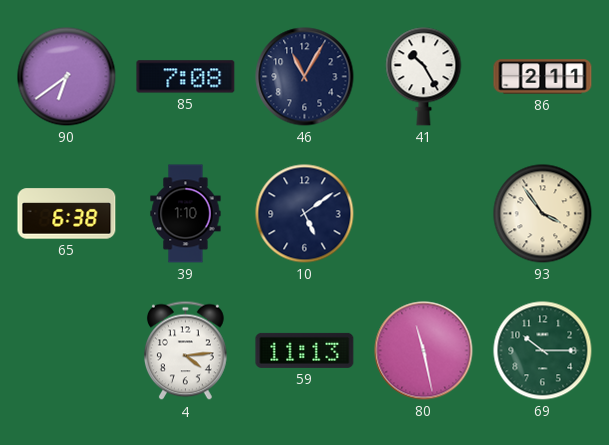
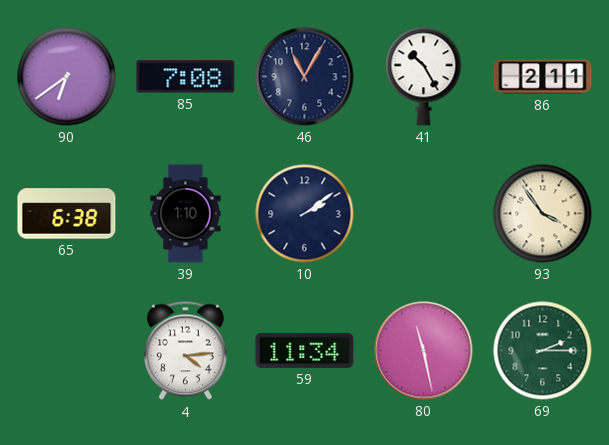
10: 5:09 -> 2:09
59: 11:13 -> 11:34
69: 10:15 -> 2:15
